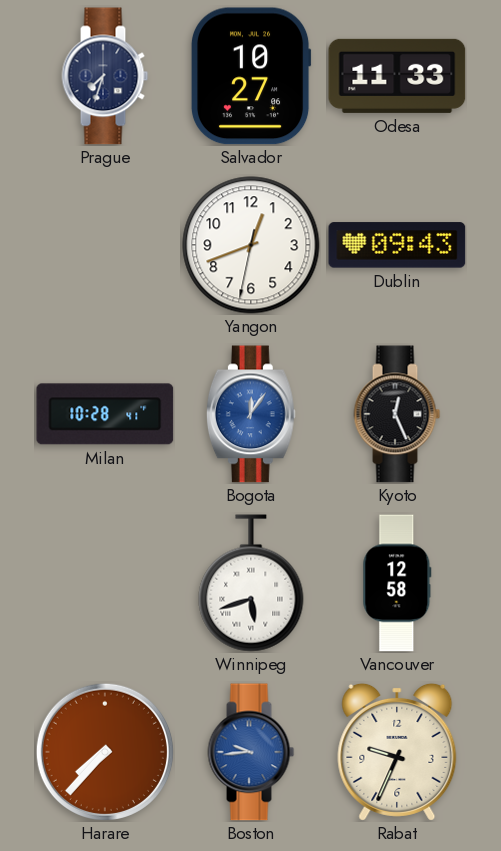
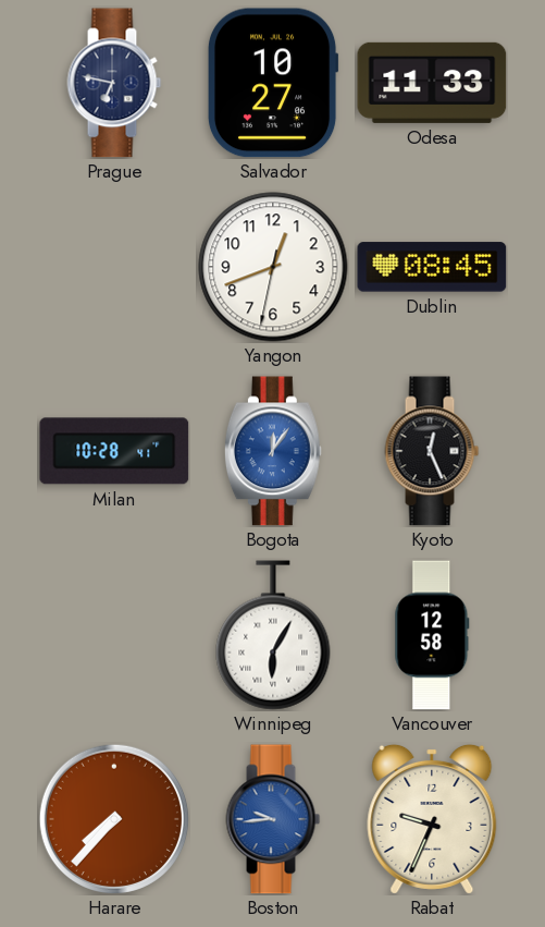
Prague: 7:33 -> 6:47
Dublin: 09:43 -> 08:45
Winnipeg: 5:42 -> 6:05
